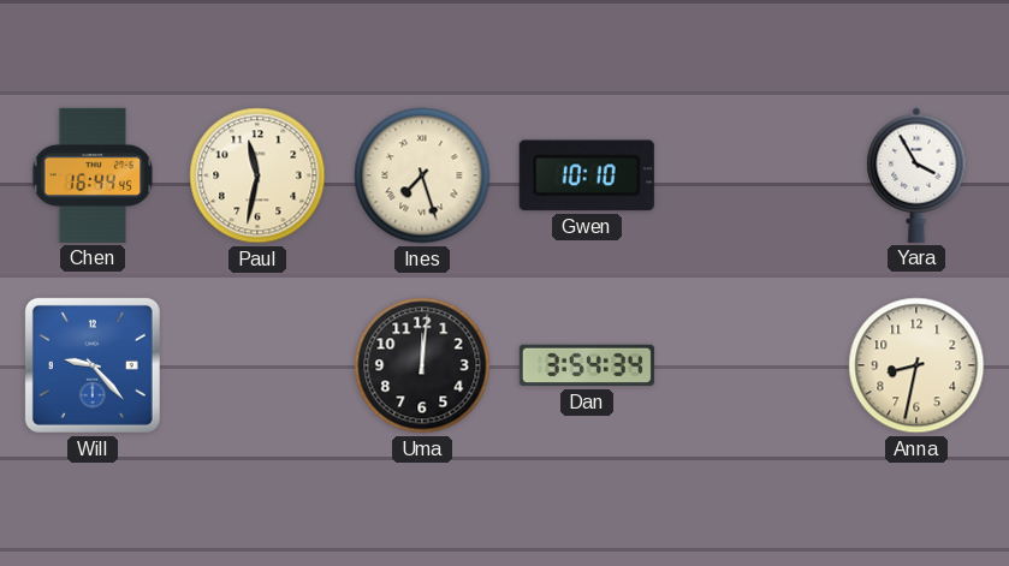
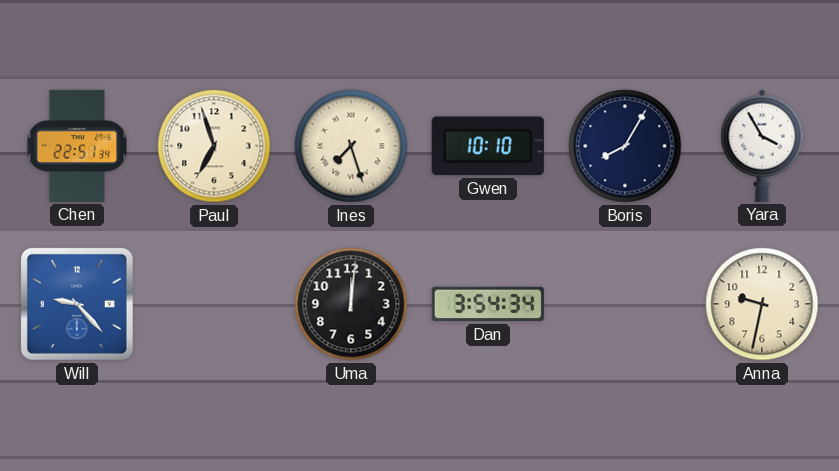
Chen: 16:44 -> 22:51
Paul: 11:32 -> 6:57
Boris: none -> 8:05
Anna: 8:32 -> 9:32
